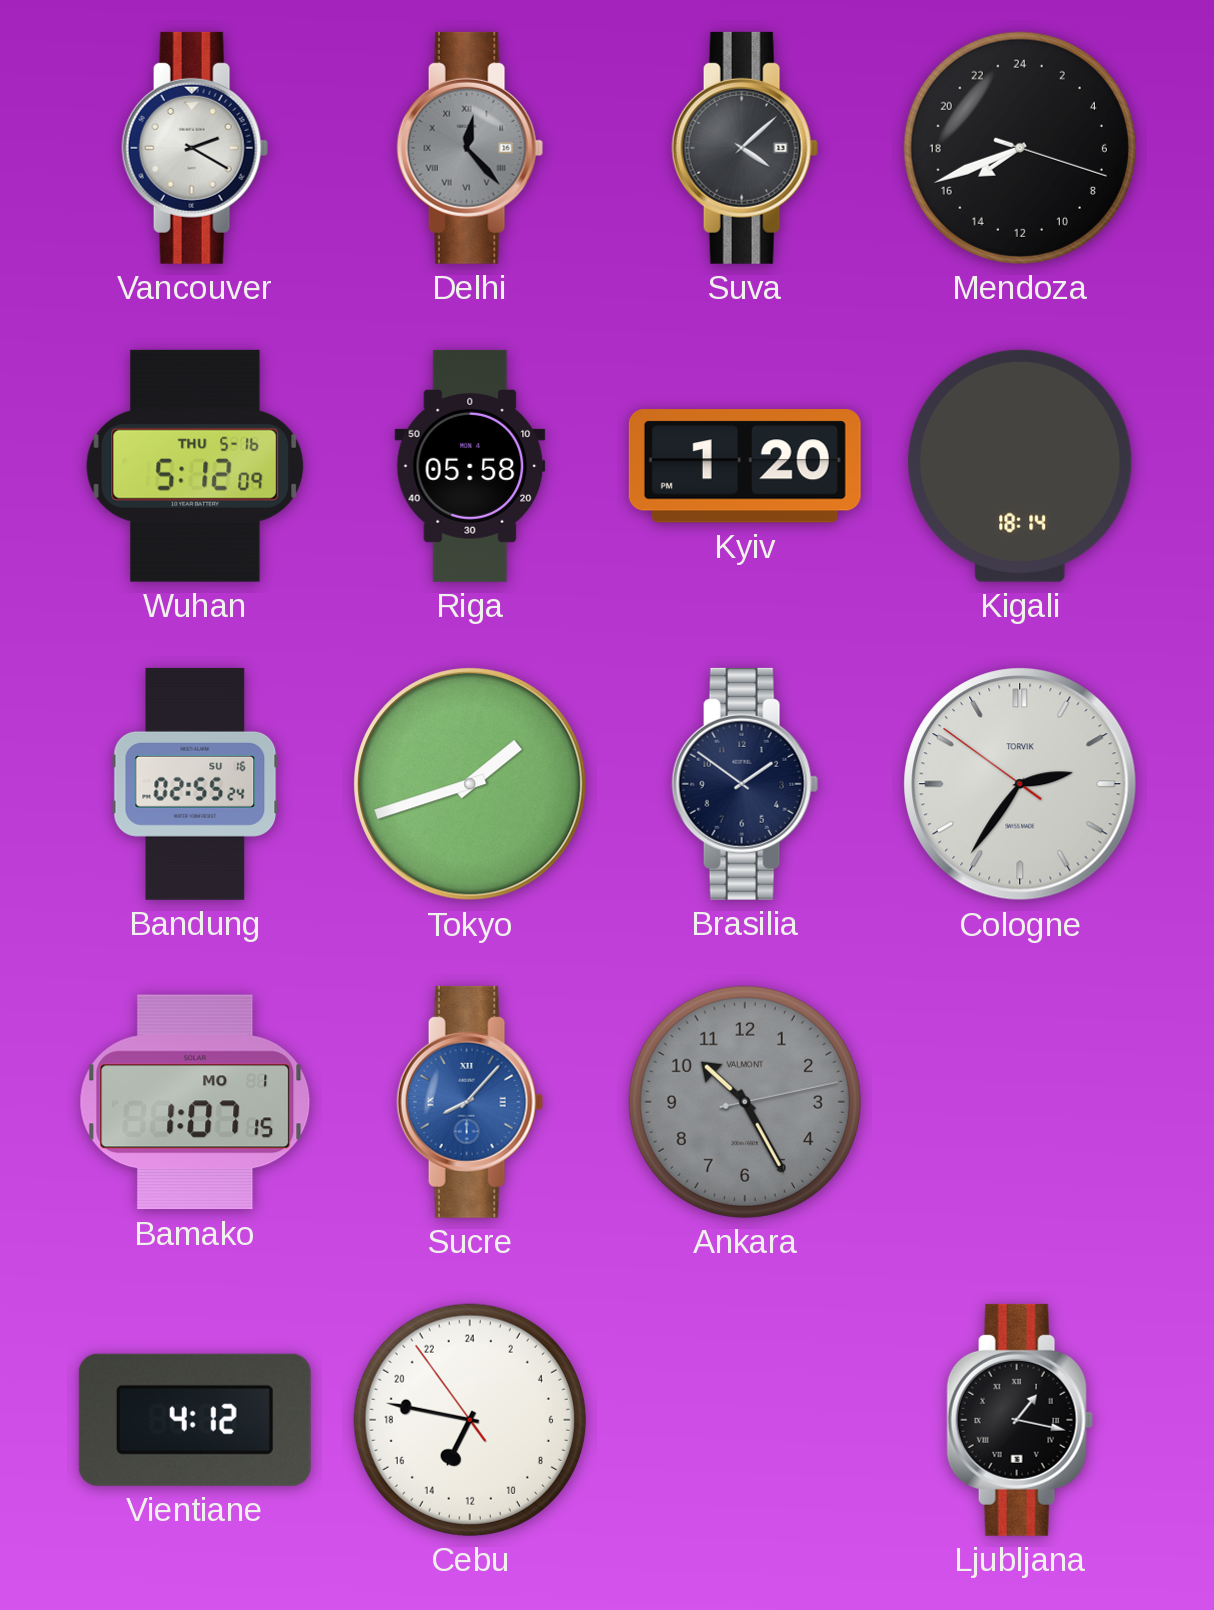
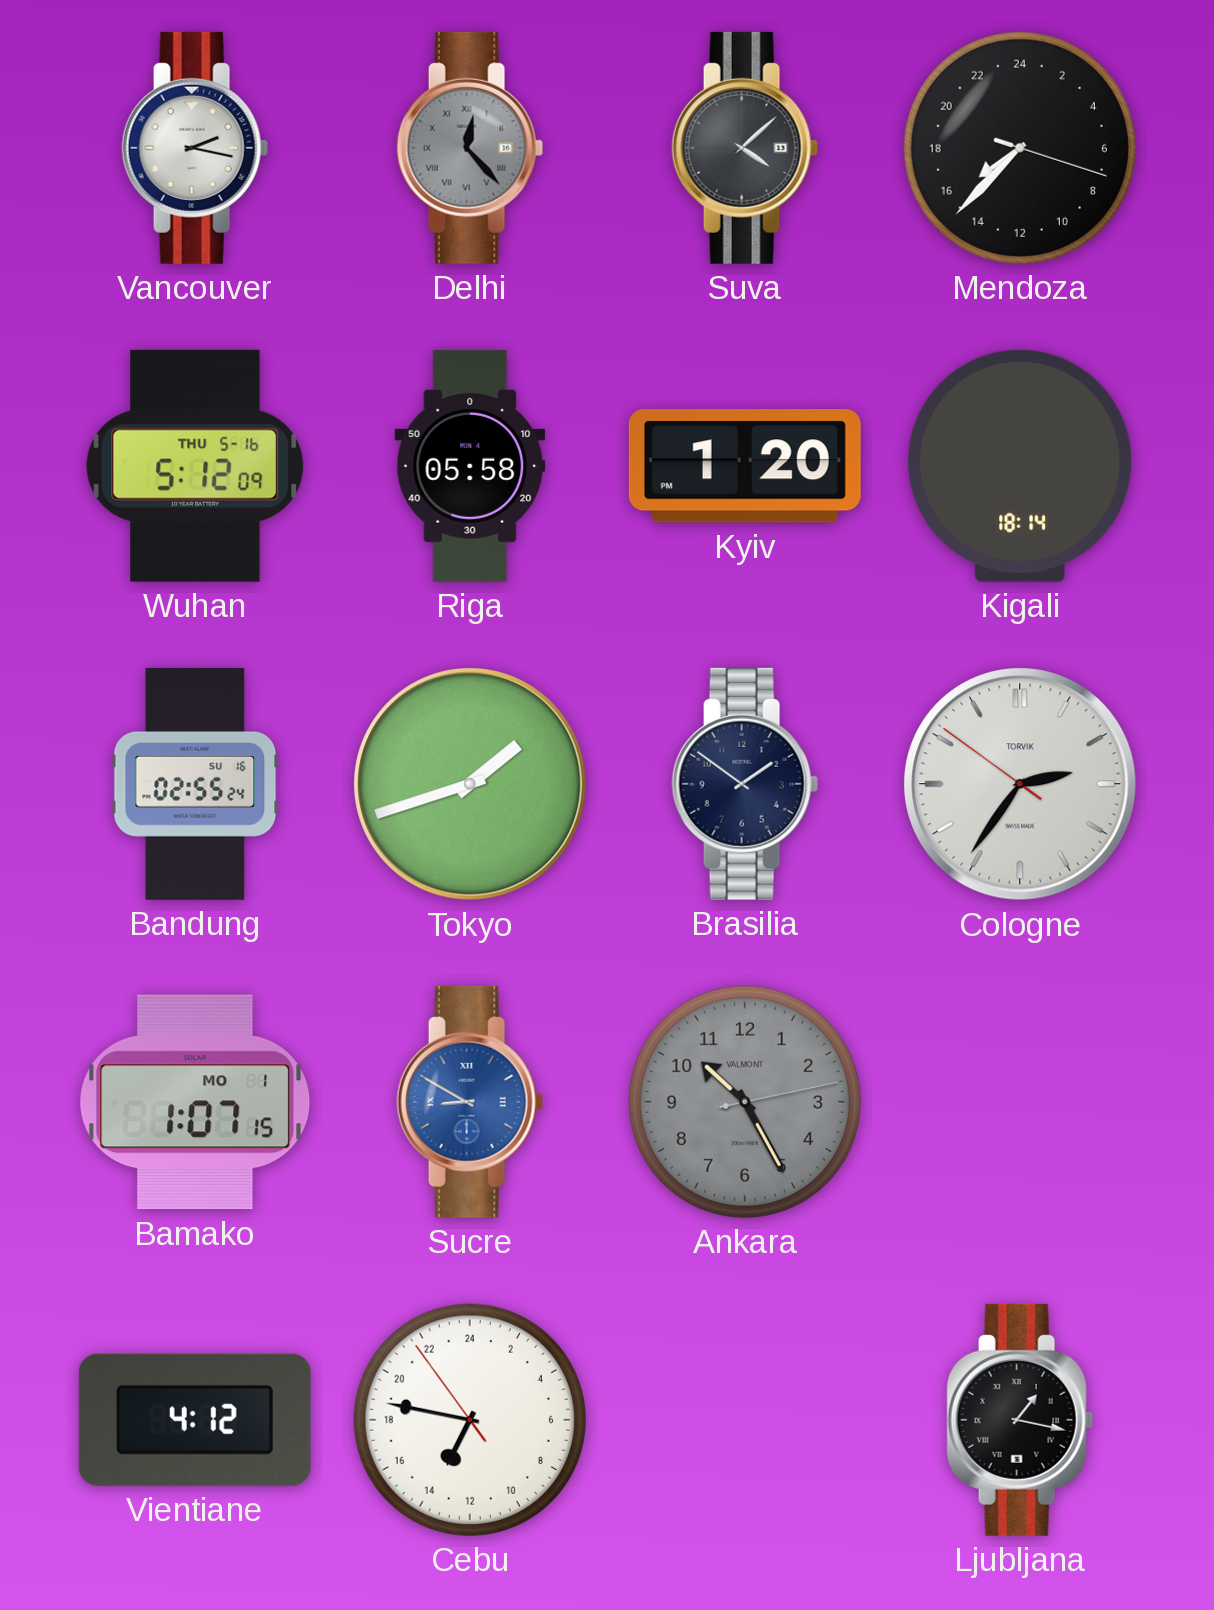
Vancouver: 2:20 -> 2:17
Mendoza: 15:41 -> 15:37
Sucre: 8:07 -> 8:50
